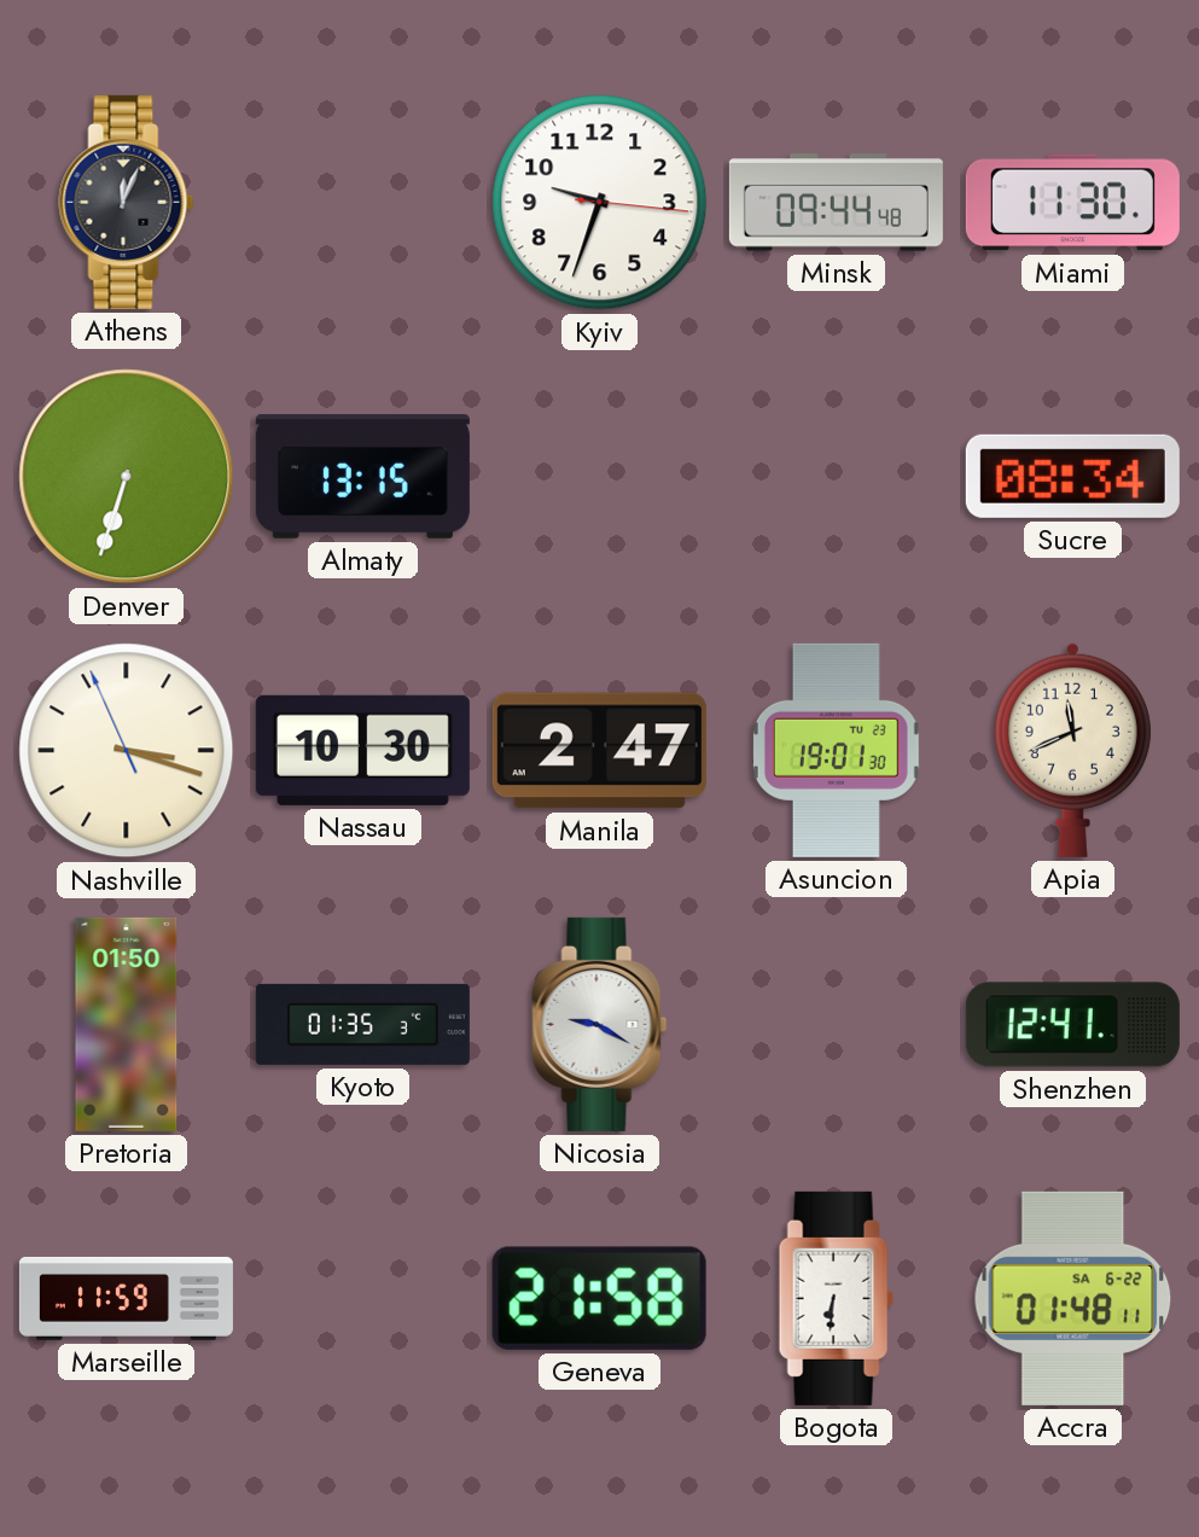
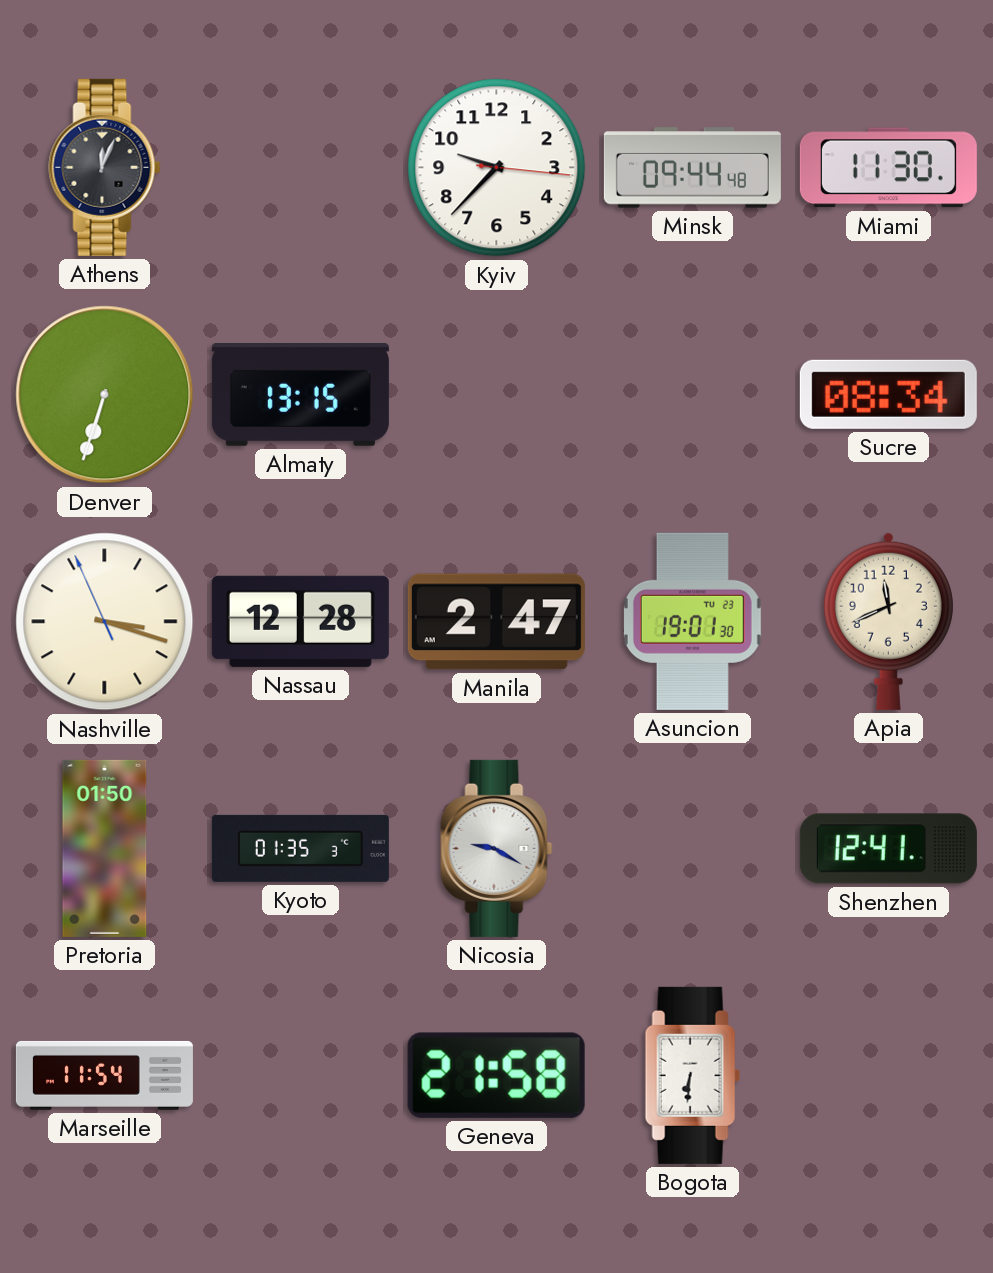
Kyiv: 9:33 -> 9:37
Nassau: 10:30 -> 12:28
Marseille: 11:59 -> 11:54
Accra: 01:48 -> none
